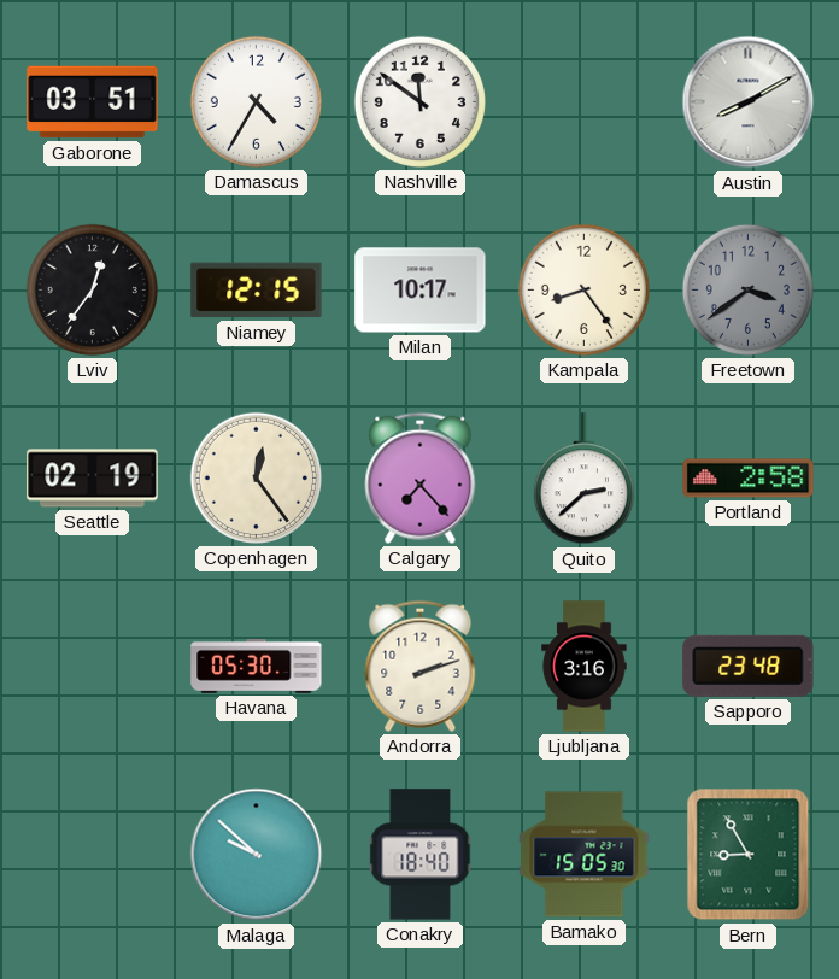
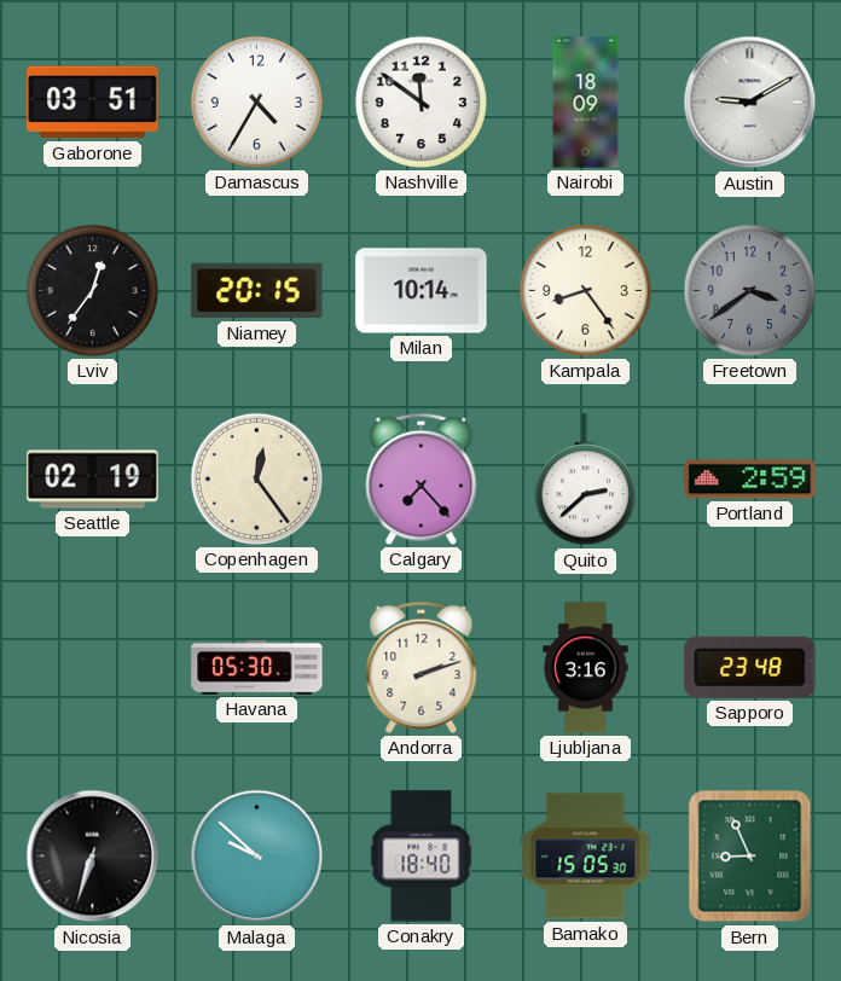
Nairobi: none -> 18:09
Austin: 8:10 -> 9:10
Niamey: 12:15 -> 20:15
Milan: 10:17 -> 10:14
Portland: 2:58 -> 2:59
Nicosia: none -> 6:33
Bern: 8:55 -> 8:56
